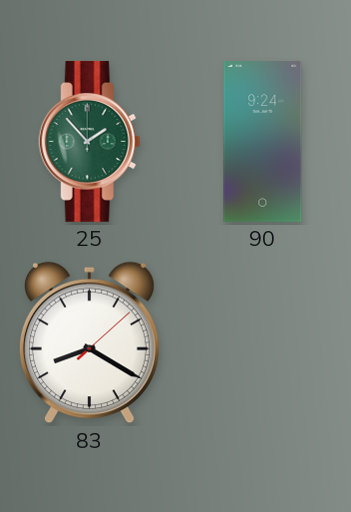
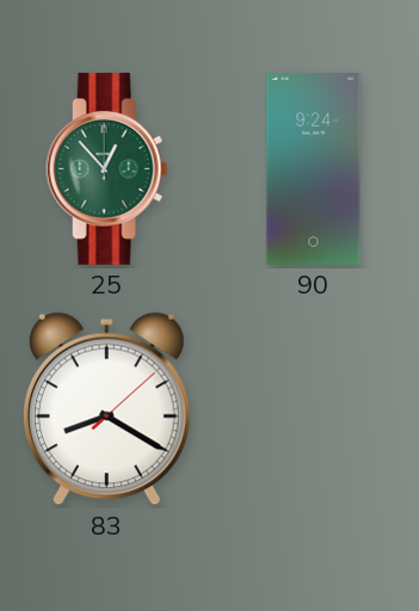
25: 1:53 -> 12:53
